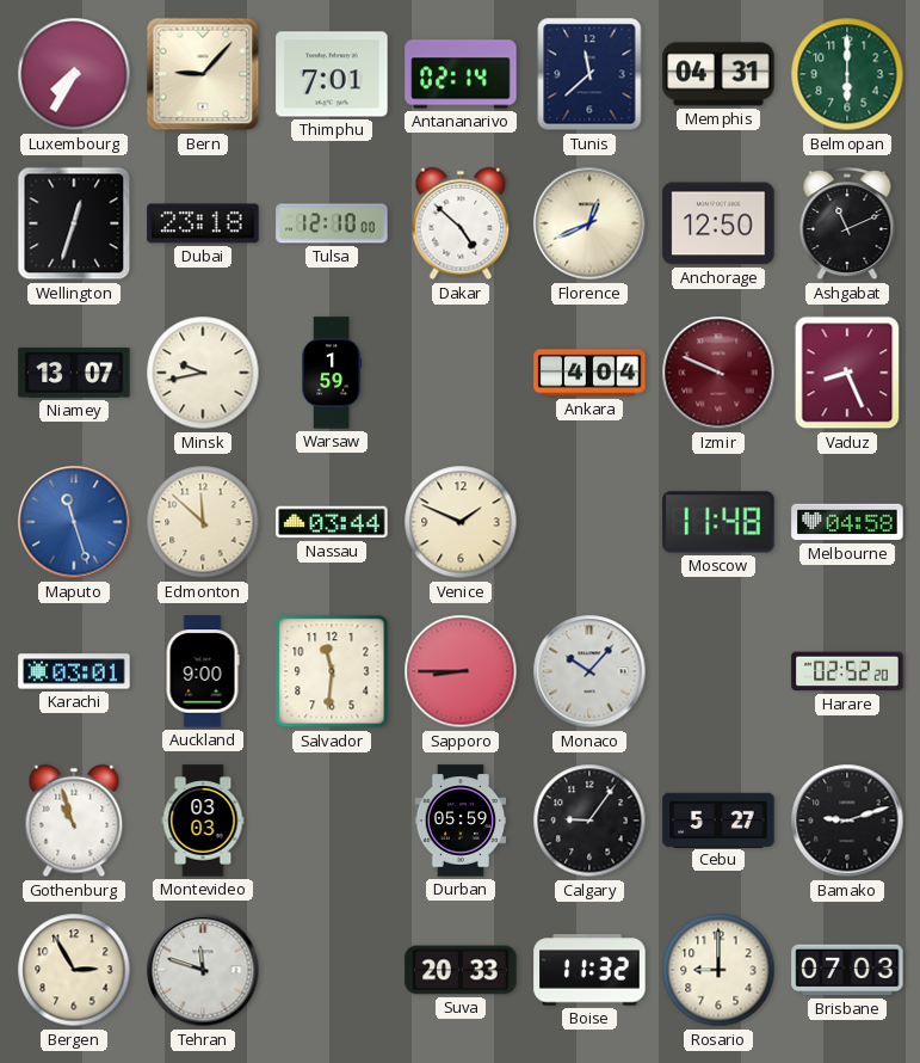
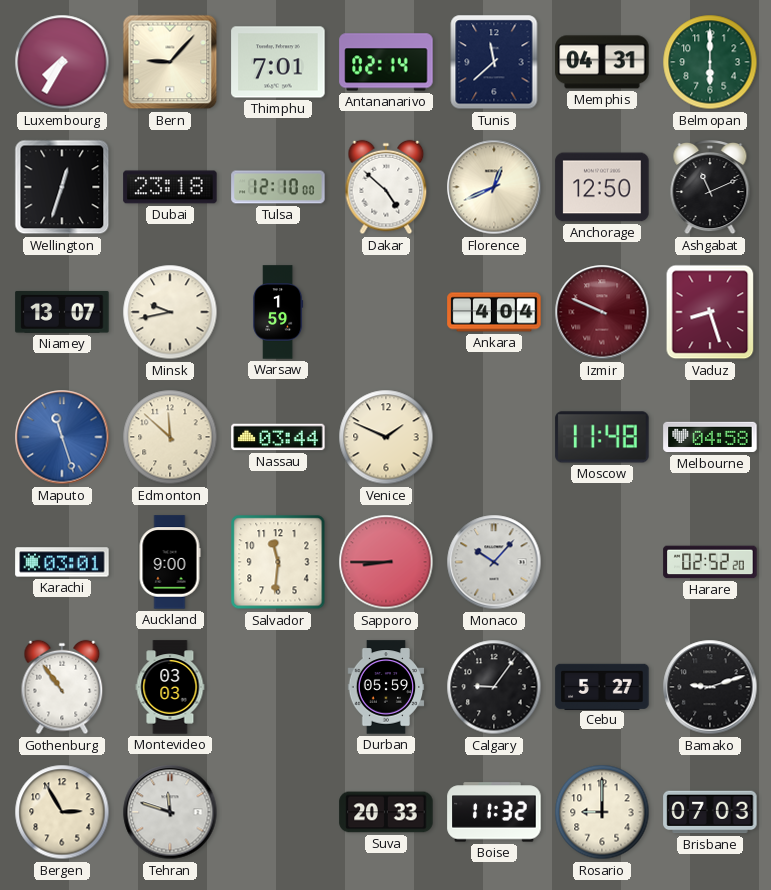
Vaduz: 8:26 -> 8:27
Gothenburg: 10:57 -> 10:54
